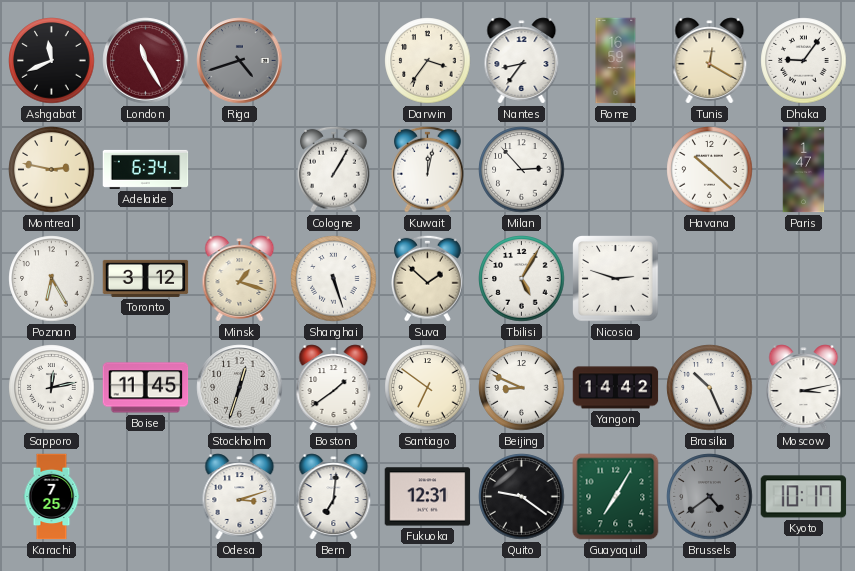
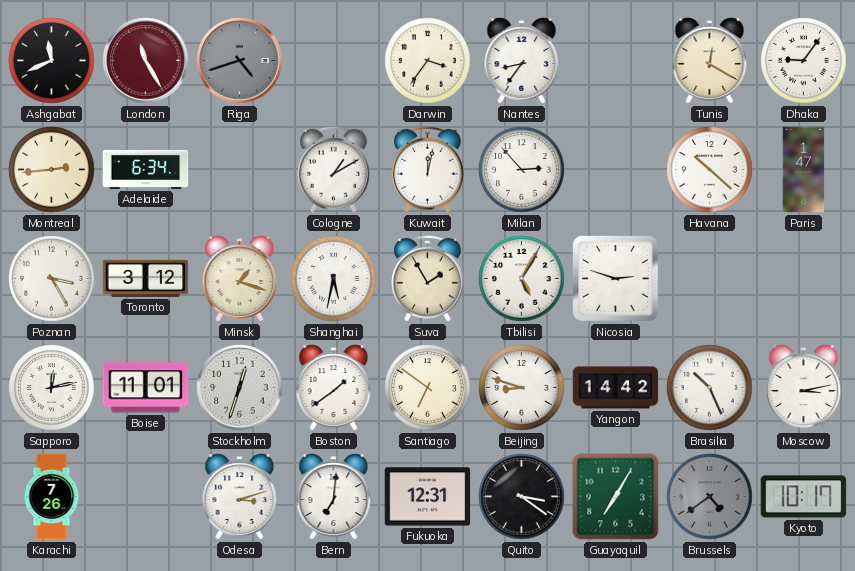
Rome: 16:59 -> none
Montreal: 2:47 -> 2:44
Cologne: 1:05 -> 1:10
Poznan: 6:25 -> 3:25
Shanghai: 5:27 -> 5:32
Suva: 1:52 -> 1:55
Boise: 11:45 -> 11:01
Beijing: 8:49 -> 8:48
Karachi: 7:25 -> 7:26
Quito: 9:21 -> 3:21
